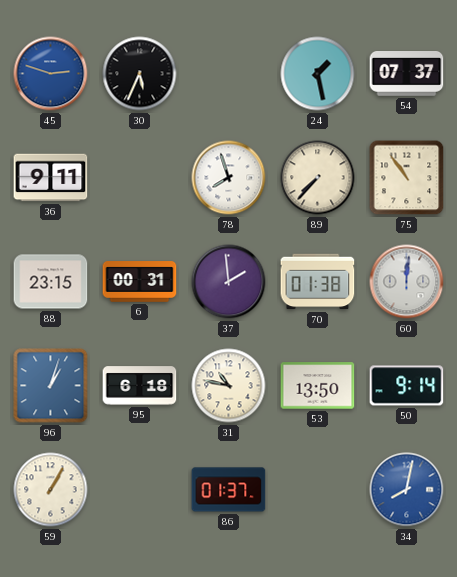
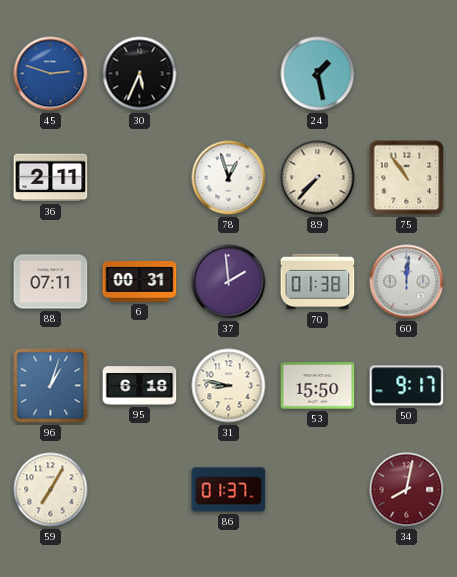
54: 07:37 -> none
36: 9:11 -> 2:11
78: 7:57 -> 12:57
88: 23:15 -> 07:11
31: 10:47 -> 8:47
53: 13:50 -> 15:50
50: 9:14 -> 9:17
59: 1:05 -> 7:05
34 dial: blue -> burgundy
